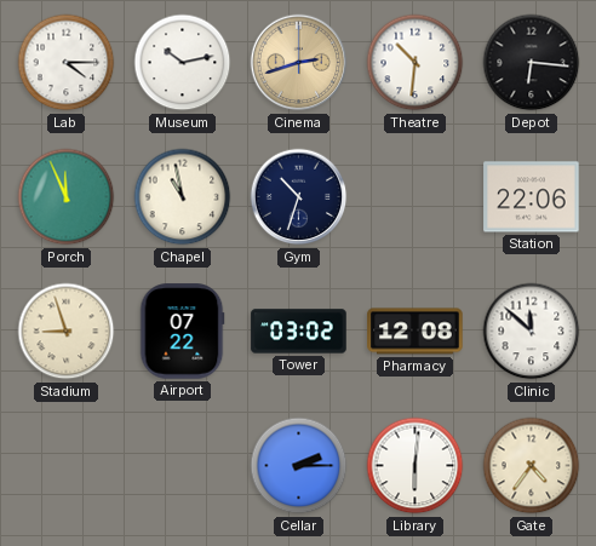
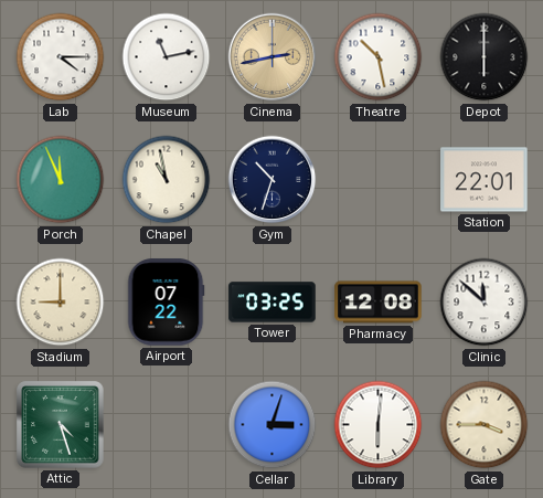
Museum: 10:13 -> 11:13
Cinema: 2:42 -> 2:43
Theatre: 10:31 -> 10:28
Depot: 6:16 -> 6:00
Station: 22:06 -> 22:01
Stadium: 8:57 -> 9:00
Tower: 03:02 -> 03:25
Attic: none -> 4:27
Cellar: 2:15 -> 3:03
Gate: 4:36 -> 3:45
